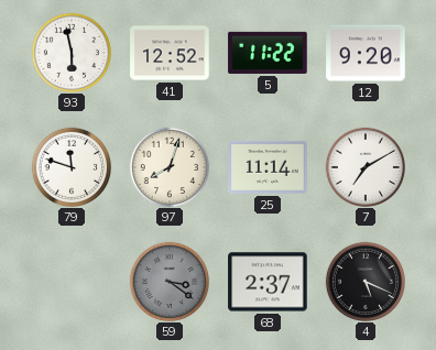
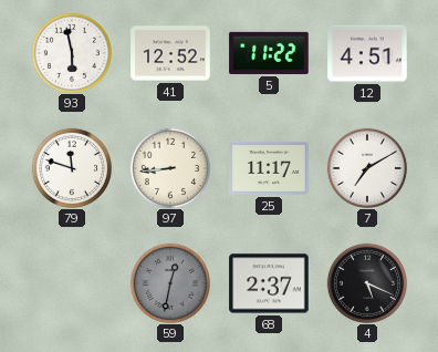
12: 9:20 -> 4:51
97: 8:03 -> 8:44
25: 11:14 -> 11:17
59: 3:21 -> 12:32
